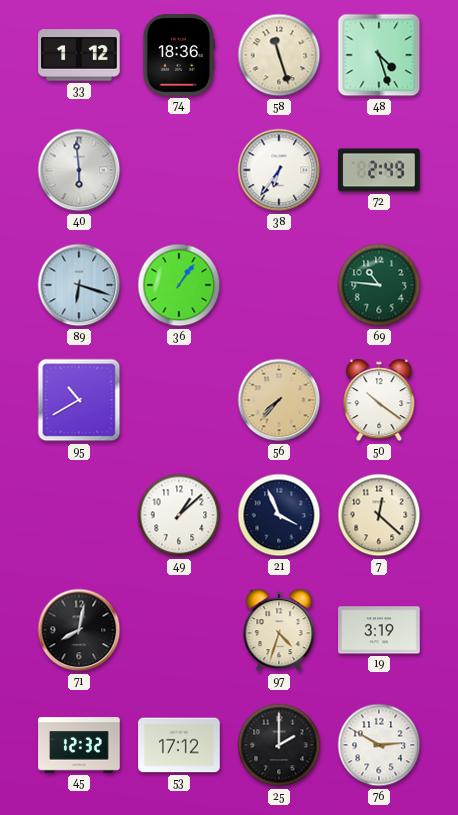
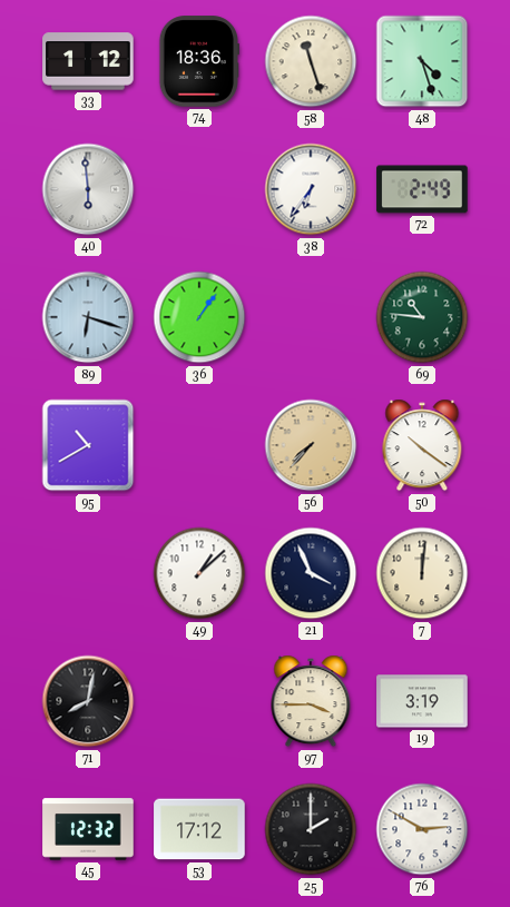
7: 12:22 -> 12:01
97: 4:33 -> 3:45
